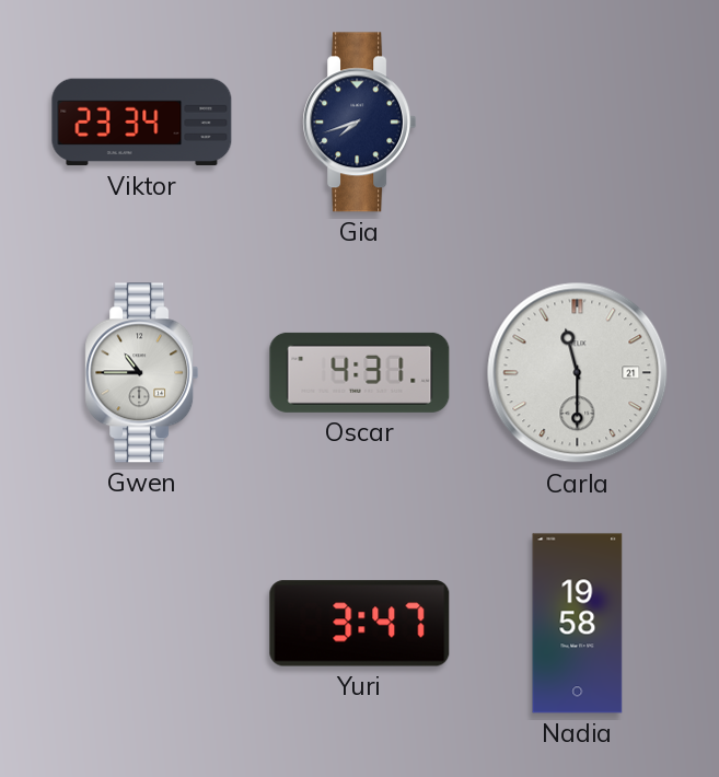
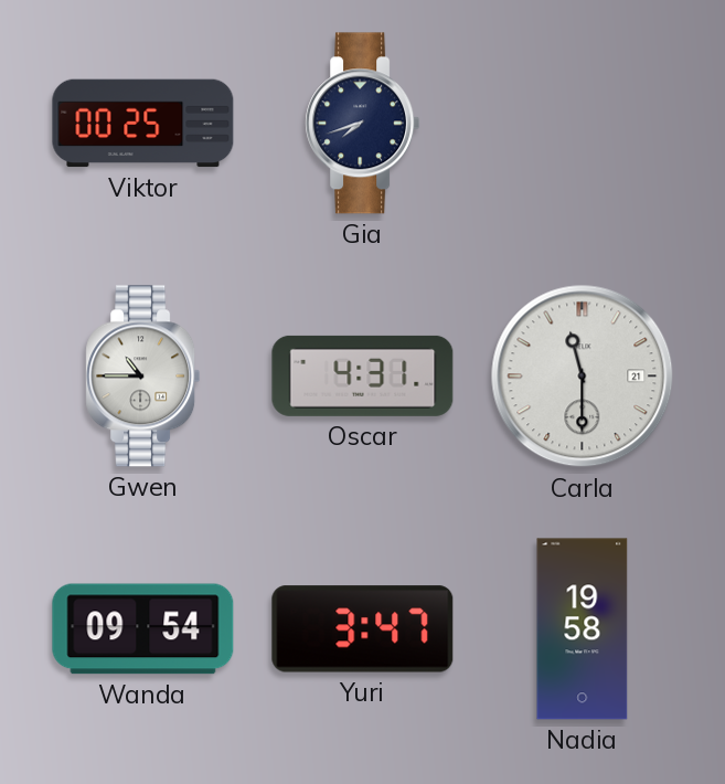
Viktor: 23:34 -> 00:25
Wanda: none -> 09:54
